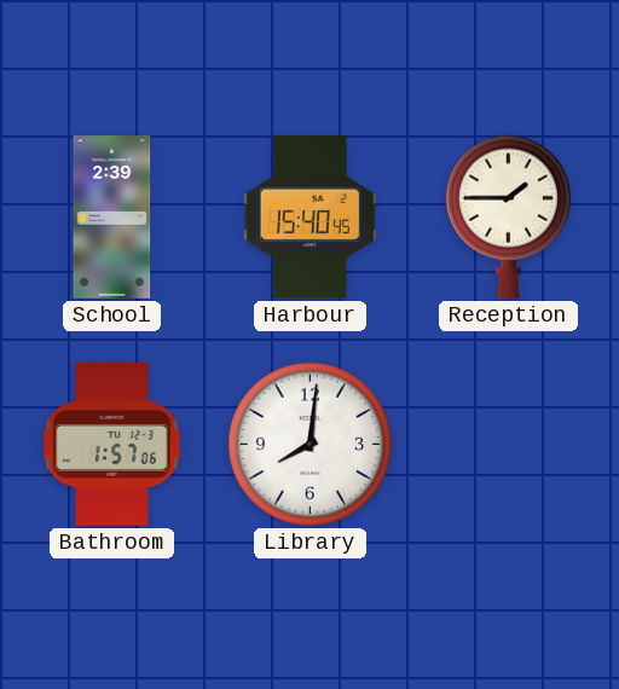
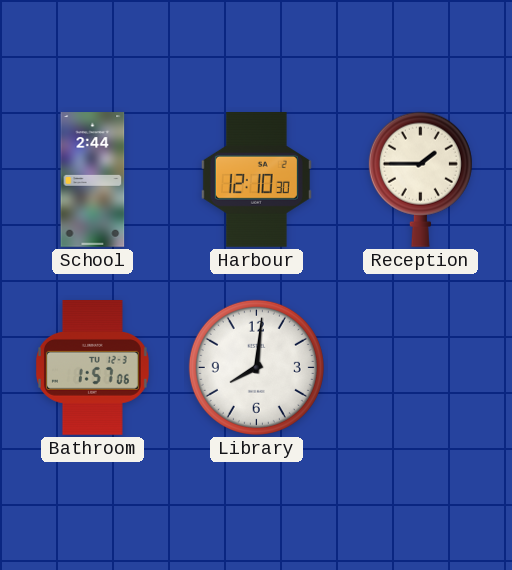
School: 2:39 -> 2:44
Harbour: 15:40 -> 12:10
